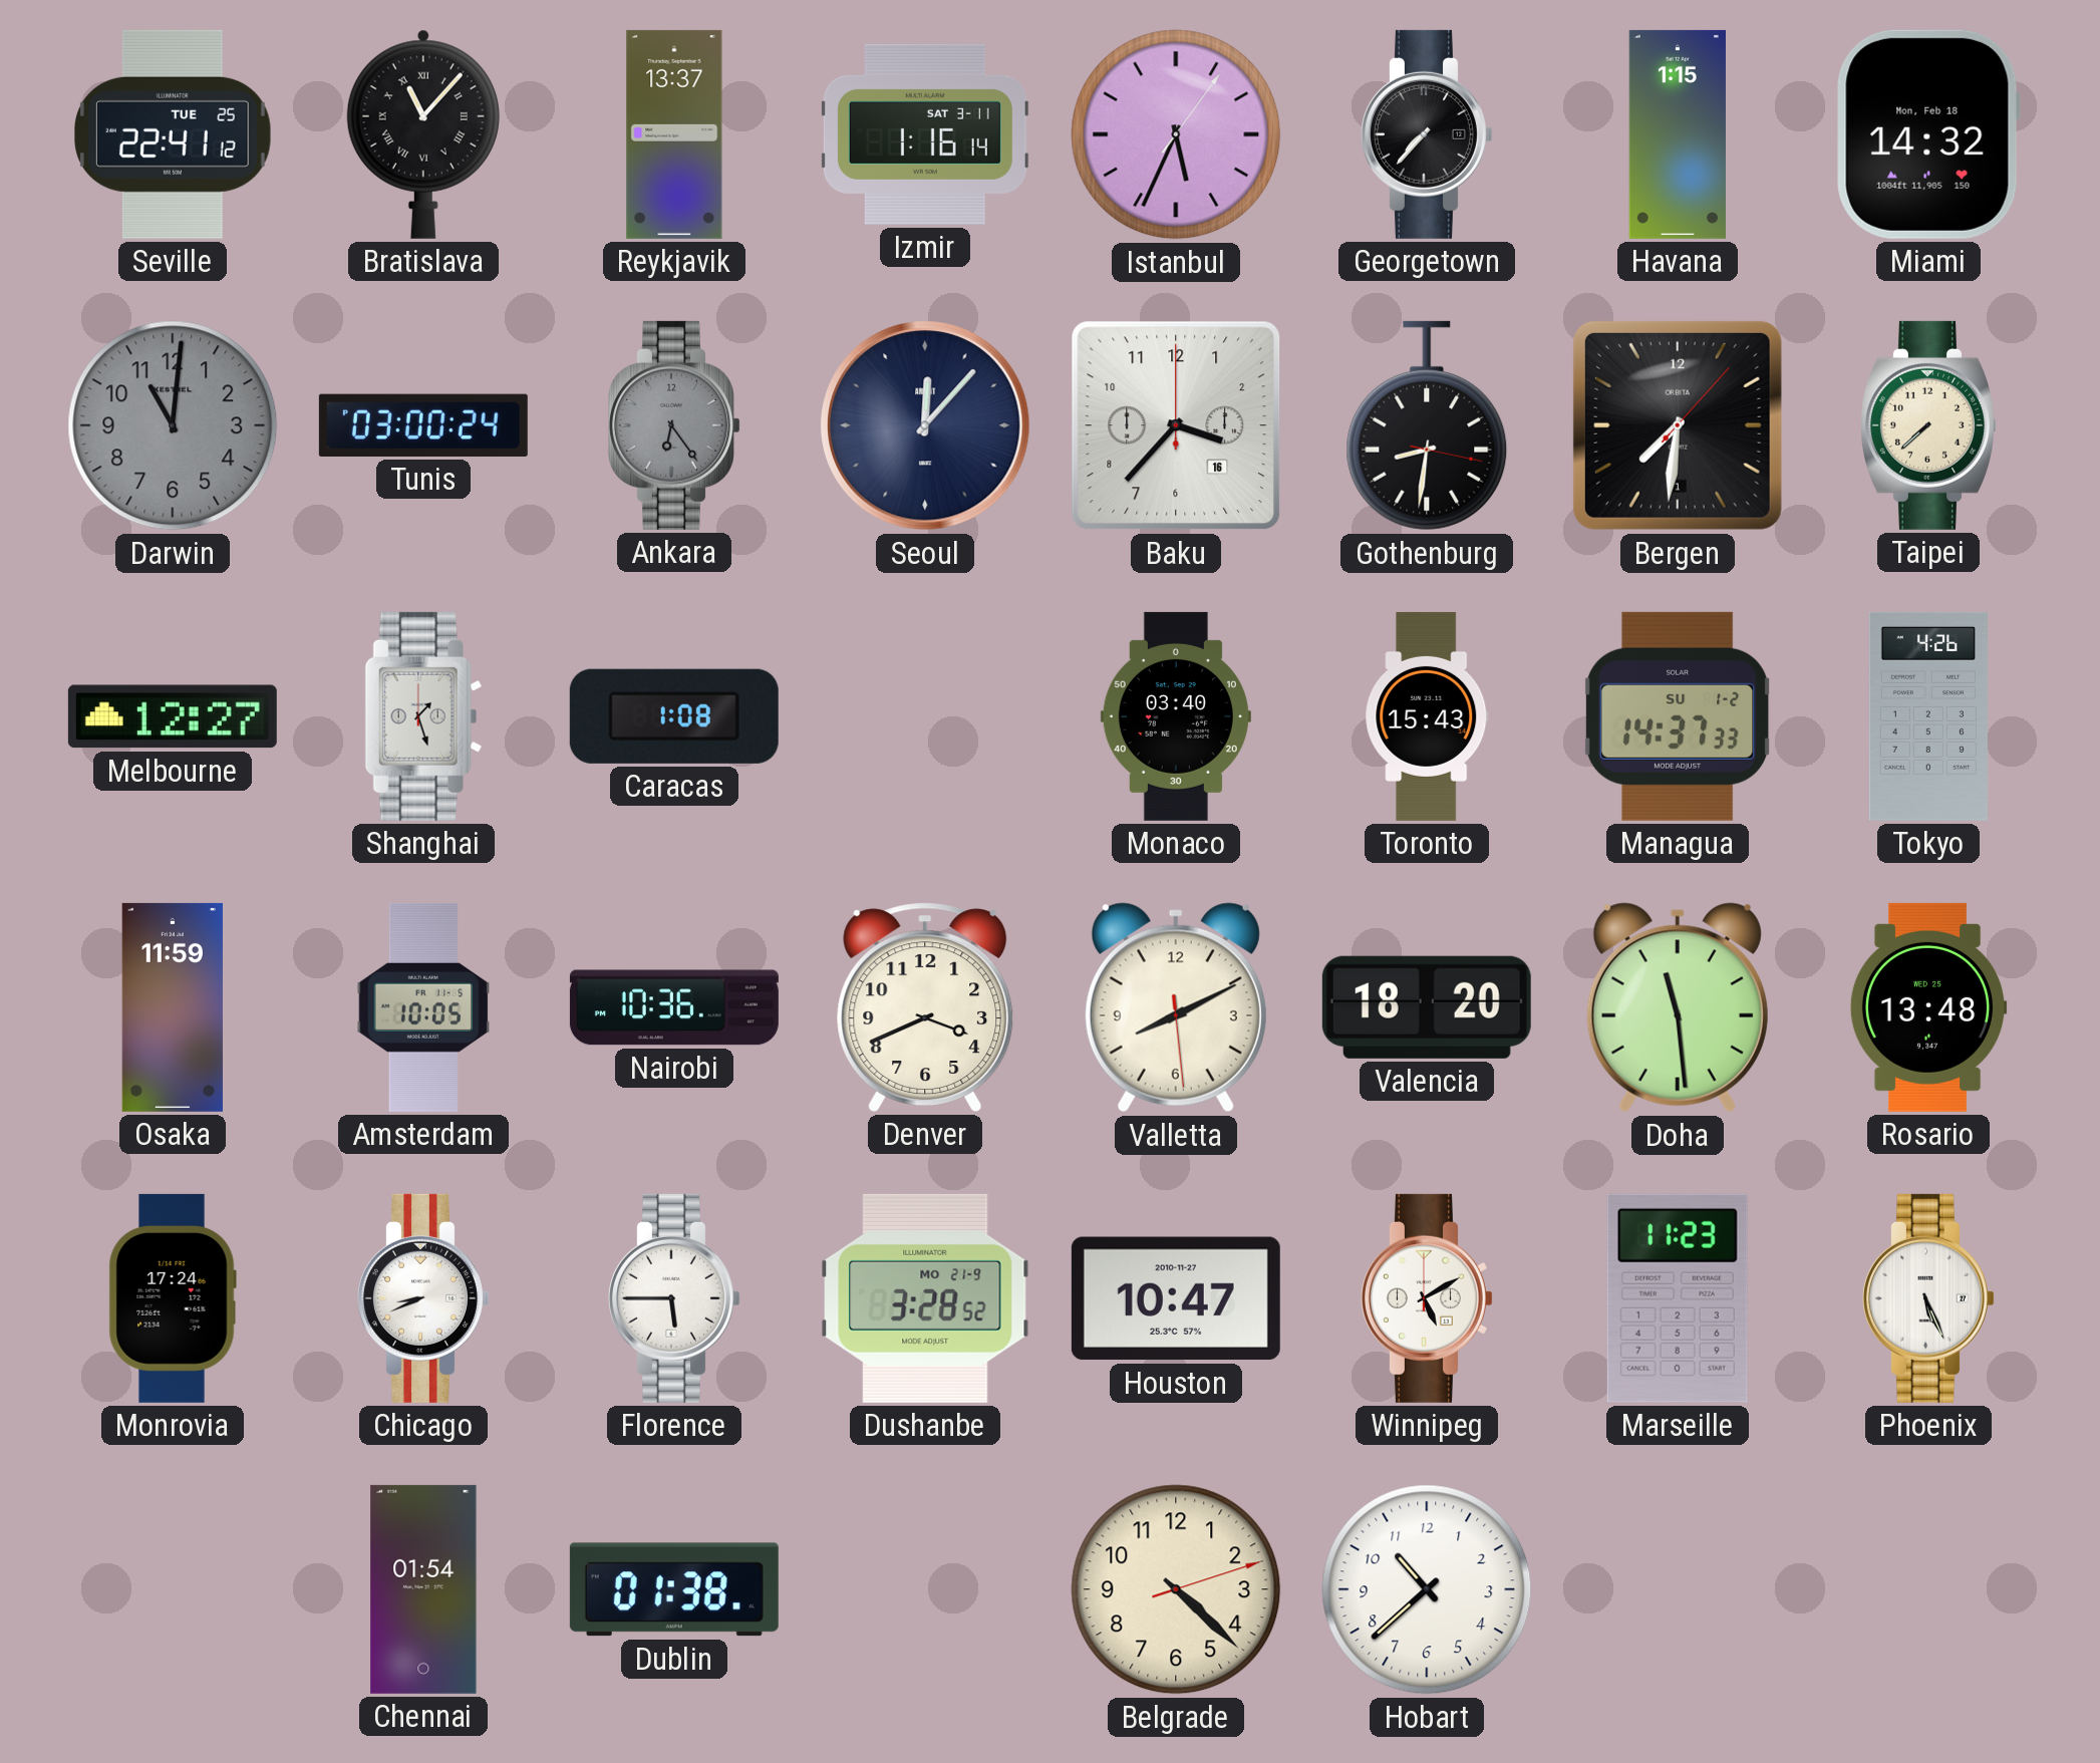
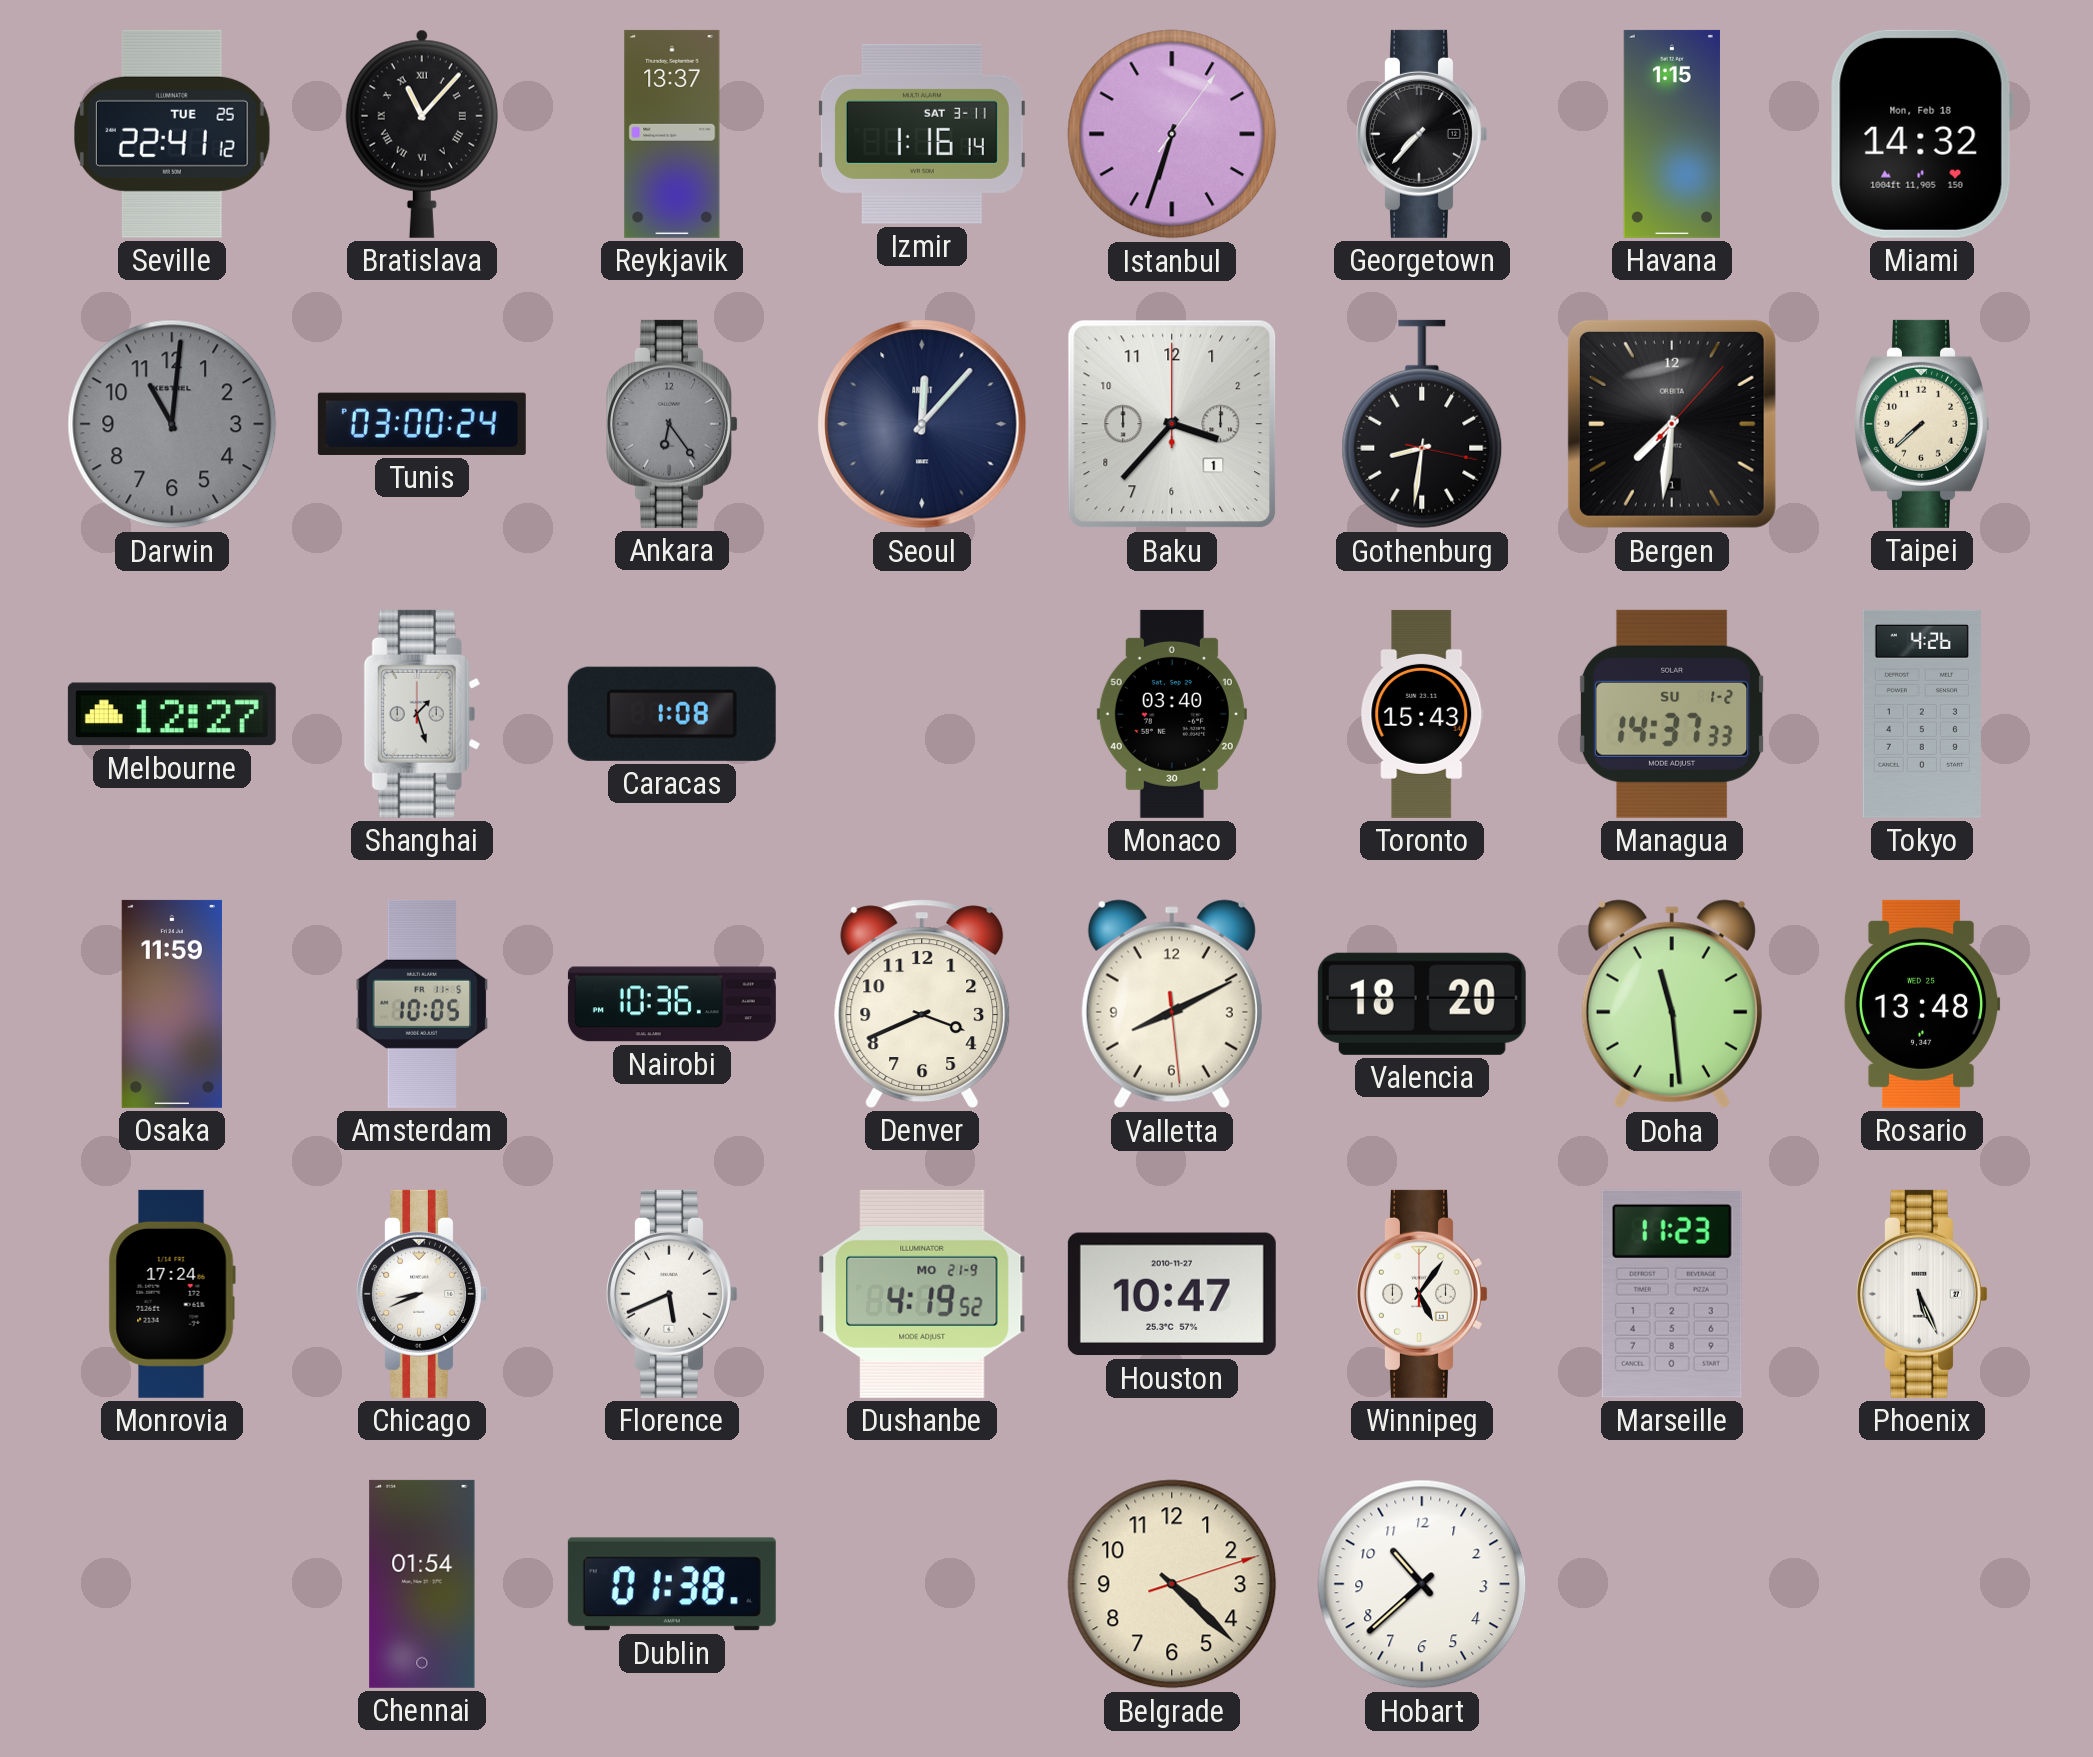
Istanbul: 5:34 -> 6:33
Baku date: 16 -> 1
Florence: 5:45 -> 5:41
Dushanbe: 3:28 -> 4:19
Winnipeg: 5:10 -> 5:06
